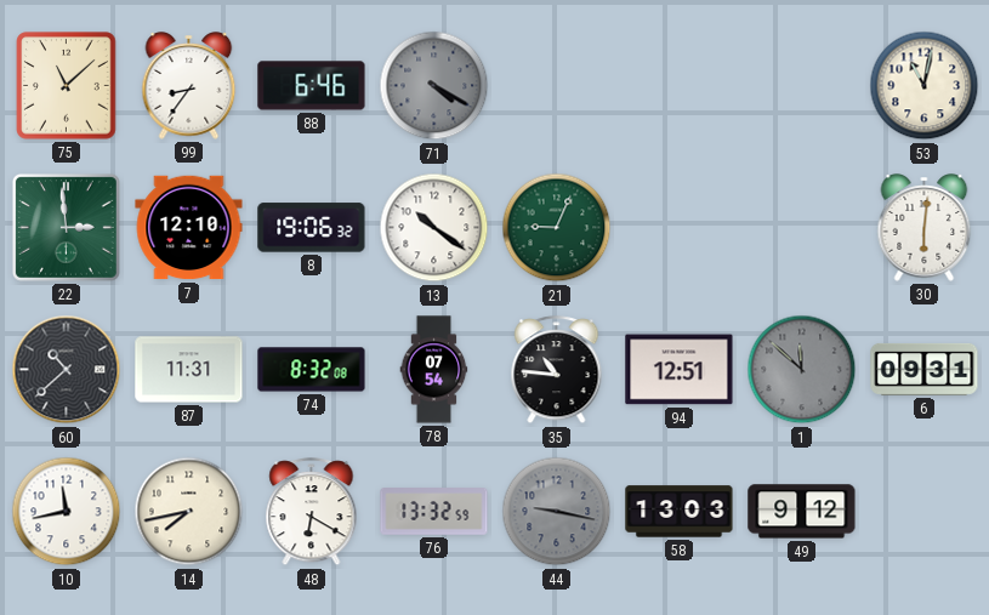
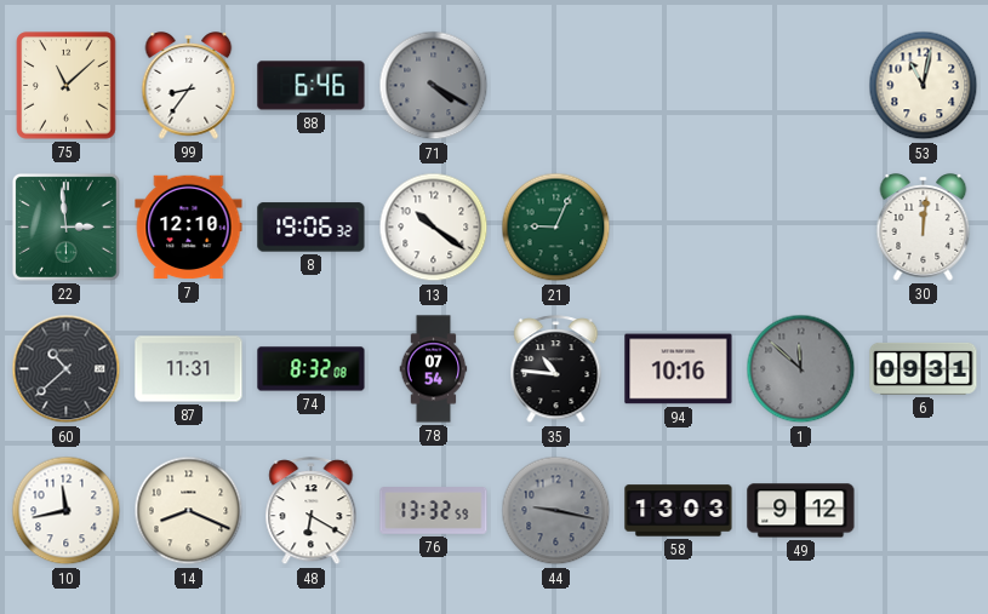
30: 6:01 -> 12:01
94: 12:51 -> 10:16
14: 7:43 -> 8:19
